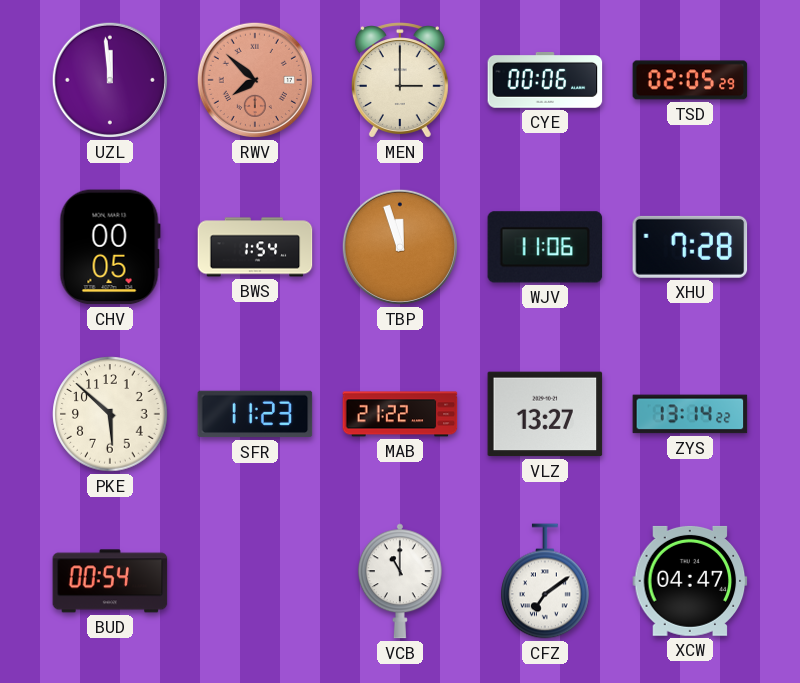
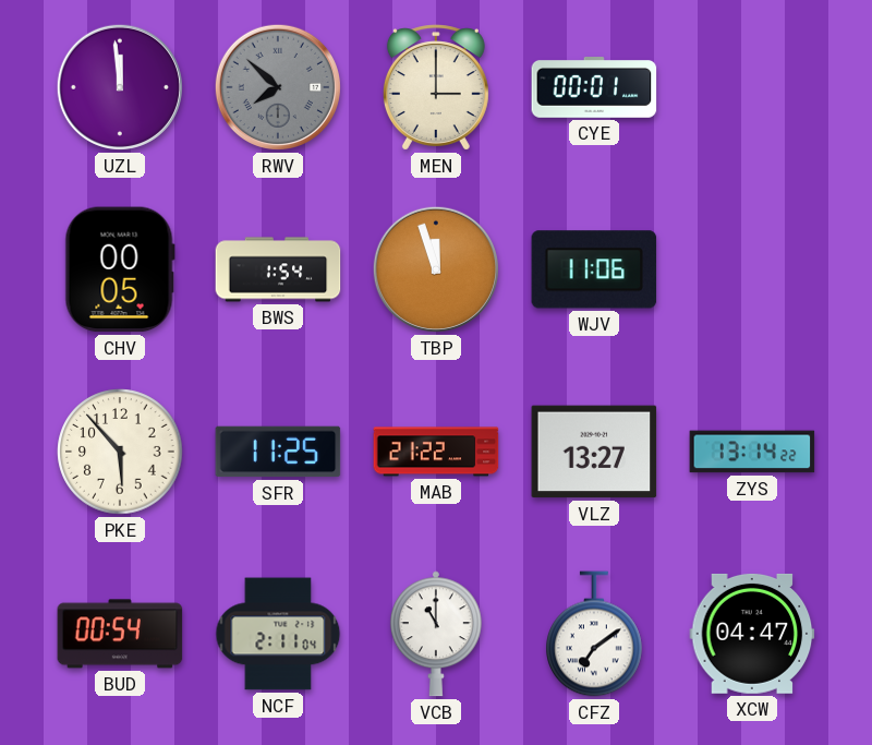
RWV dial: salmon -> grey
CYE: 00:06 -> 00:01
TSD: 02:05 -> none
XHU: 7:28 -> none
PKE: 5:52 -> 5:53
SFR: 11:23 -> 11:25
NCF: none -> 2:11
